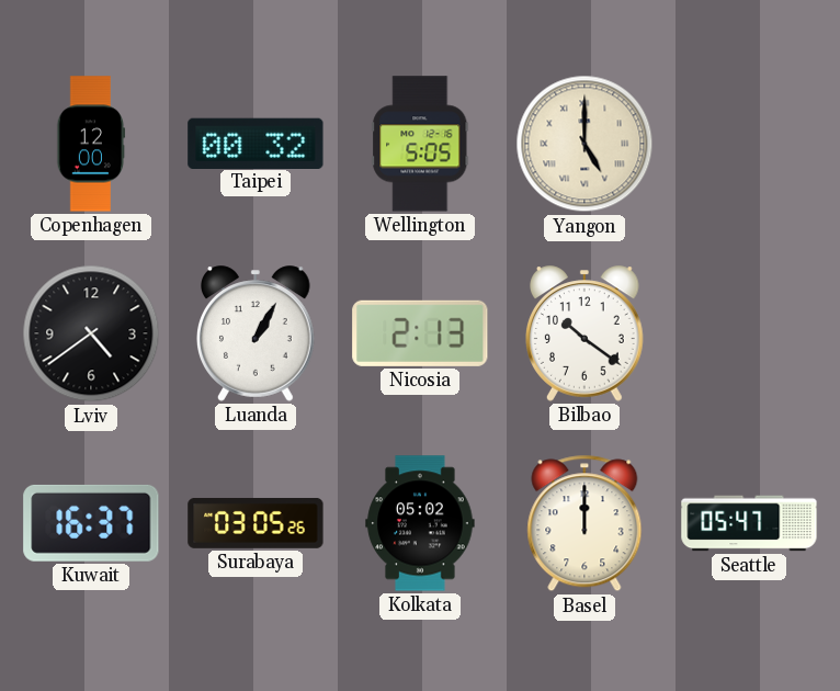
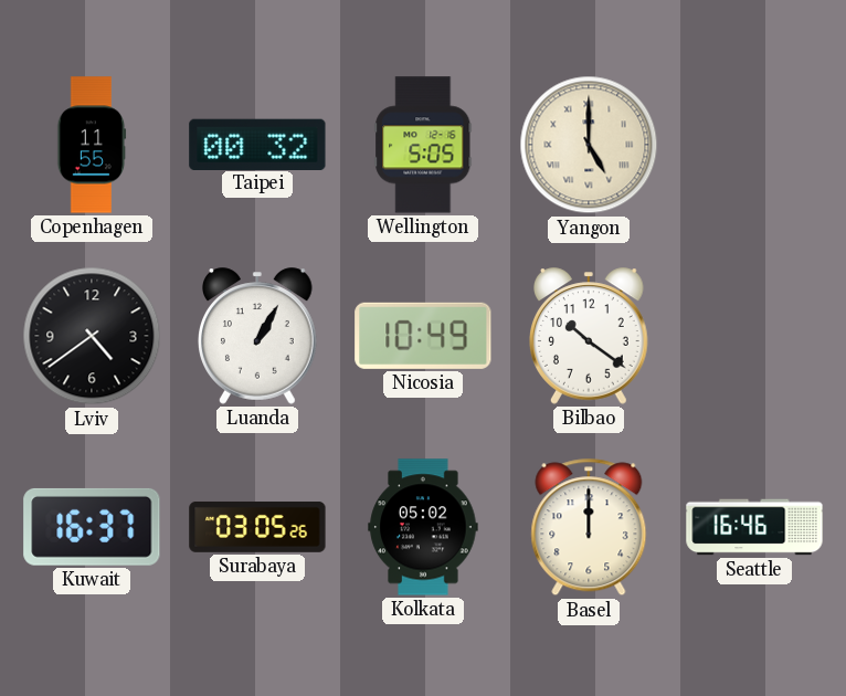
Copenhagen: 12:00 -> 11:55
Nicosia: 2:13 -> 10:49
Seattle: 05:47 -> 16:46
